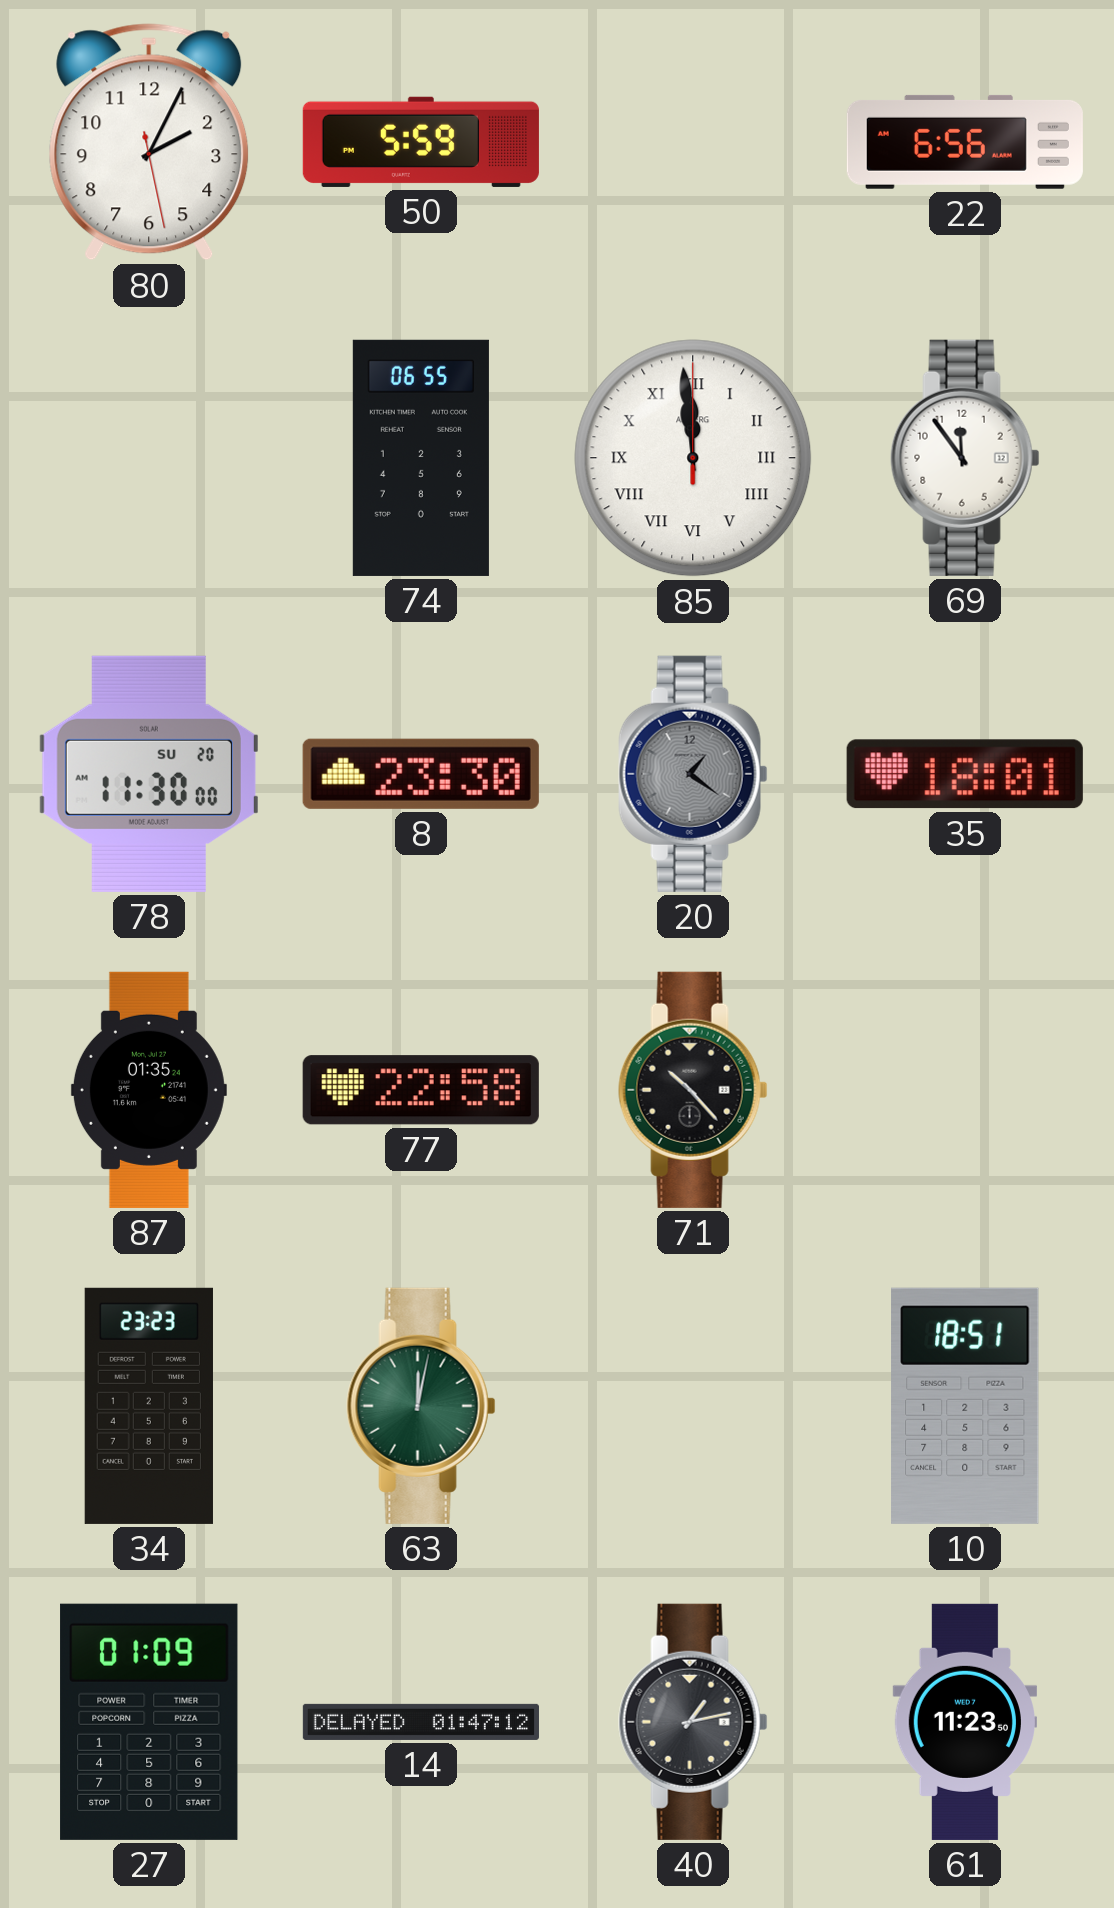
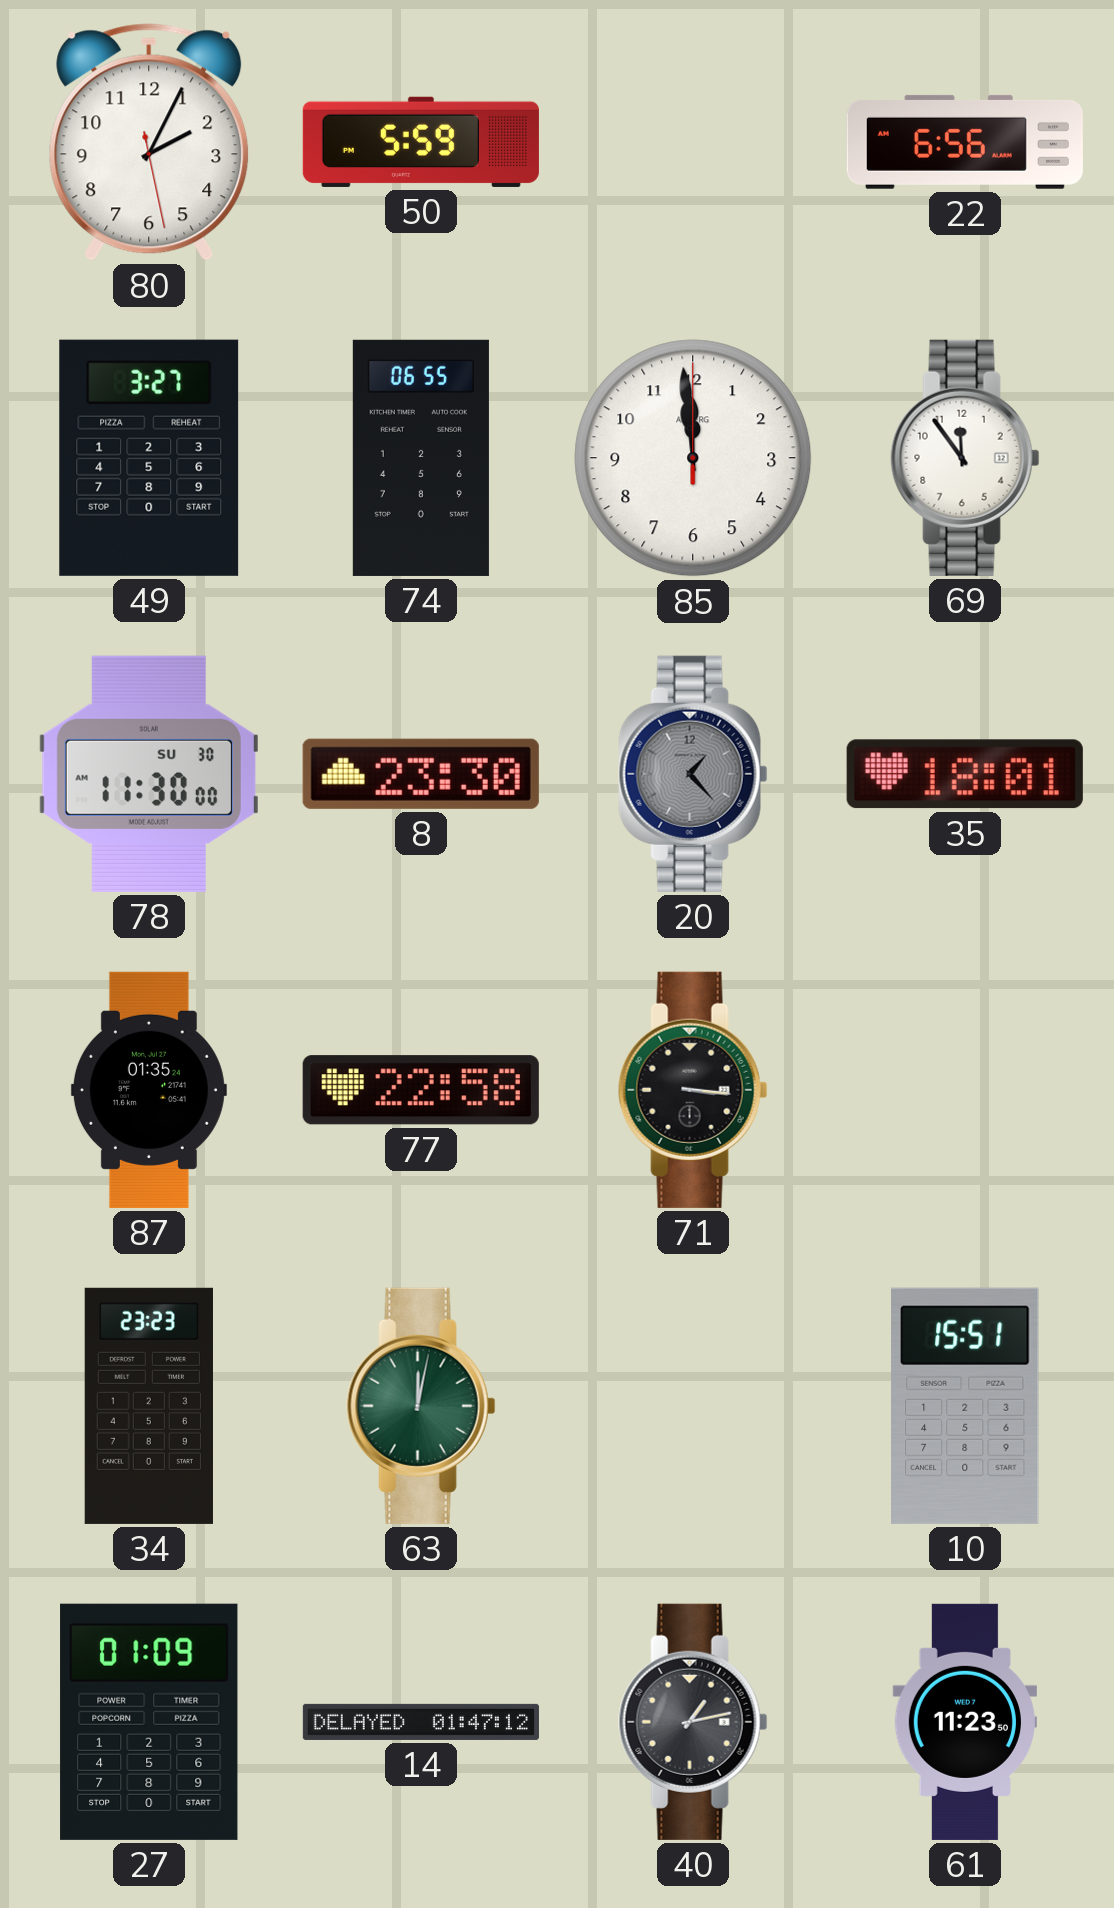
49: none -> 3:27
85 numerals: Roman -> Arabic
78 date: SU 20 -> SU 30
20: 1:21 -> 1:23
71: 10:23 -> 3:16
10: 18:51 -> 15:51
